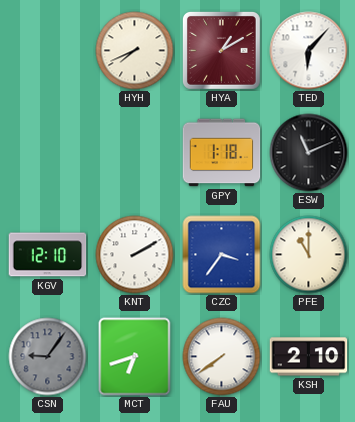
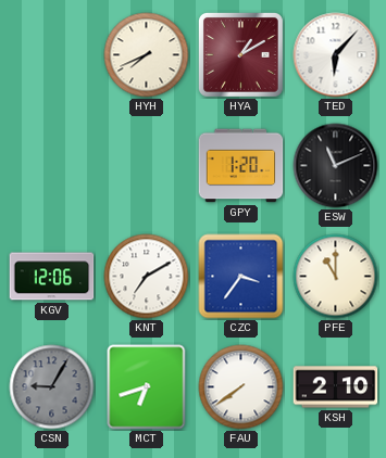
GPY: 1:18 -> 1:20
KGV: 12:10 -> 12:06
KNT: 2:10 -> 7:10
CSN: 9:06 -> 9:05
